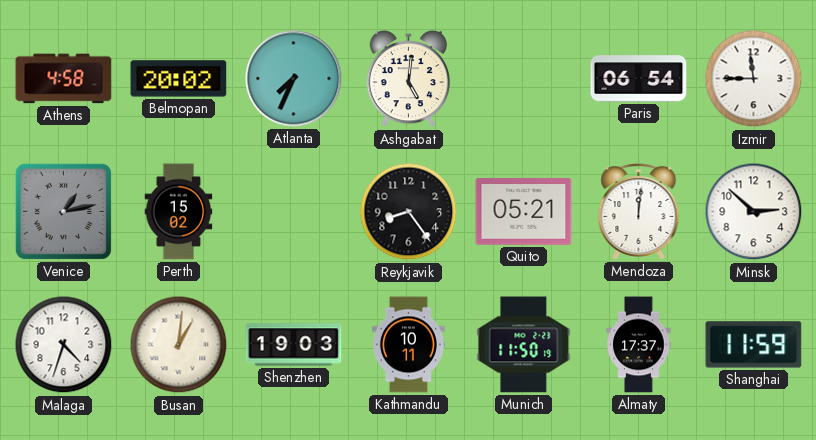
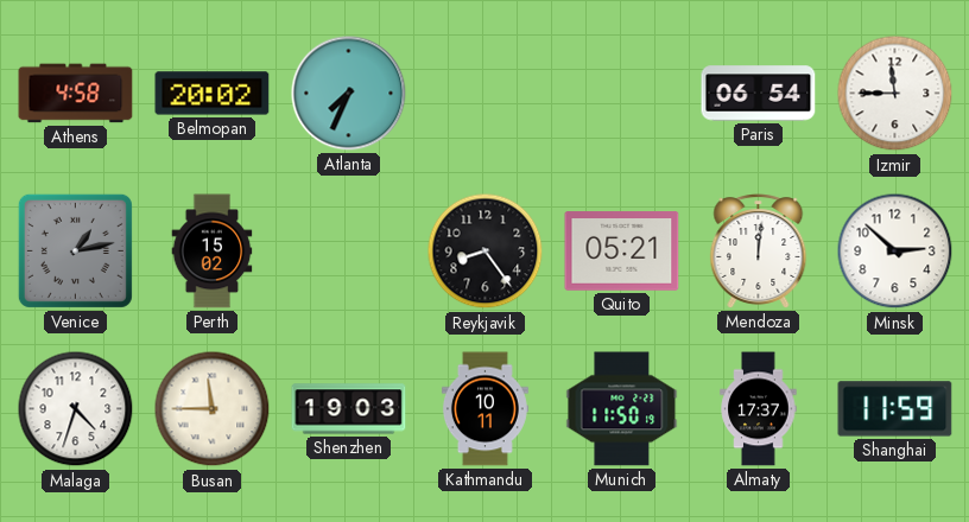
Ashgabat: 5:01 -> none
Busan: 1:01 -> 11:45
